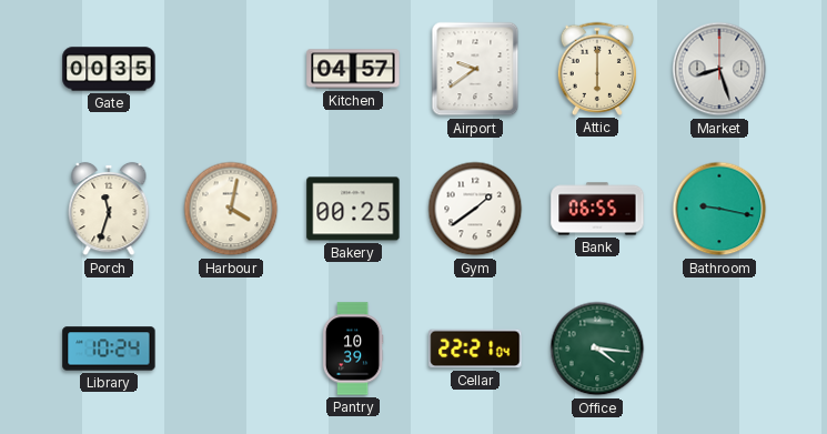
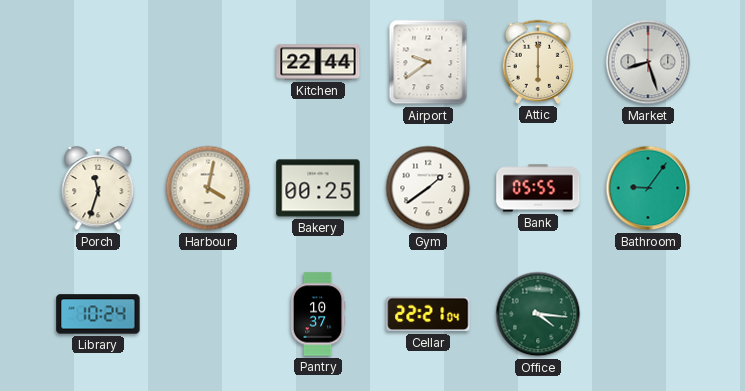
Gate: 00:35 -> none
Kitchen: 04:57 -> 22:44
Bank: 06:55 -> 05:55
Bathroom: 9:17 -> 9:06
Pantry: 10:39 -> 10:37
